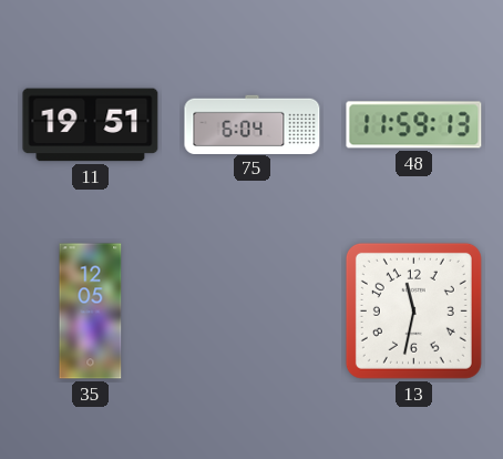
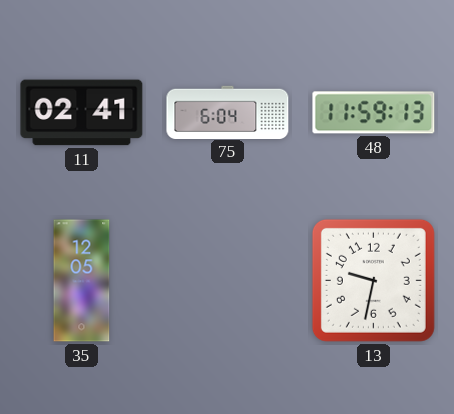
11: 19:51 -> 02:41
13: 11:32 -> 9:32
